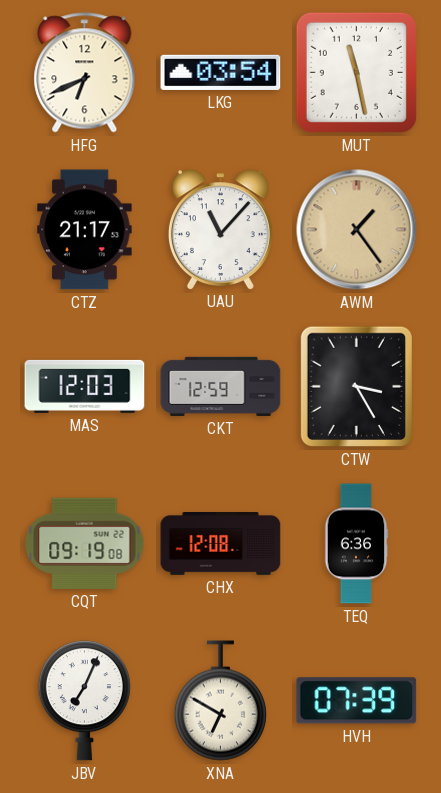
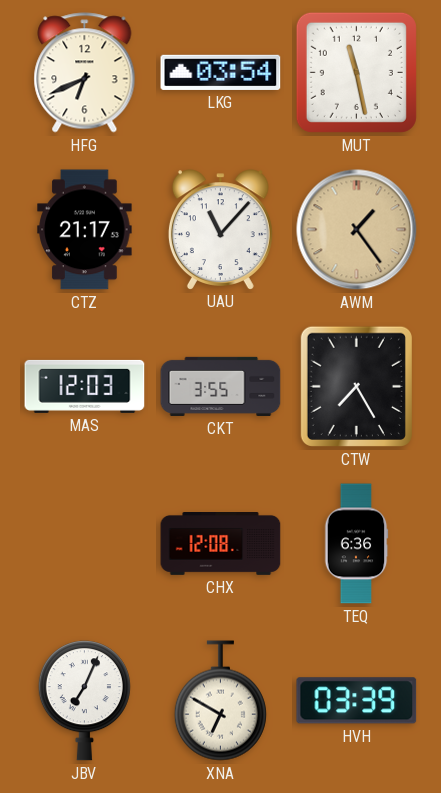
CKT: 12:59 -> 3:55
CTW: 3:25 -> 7:25
CQT: 09:19 -> none
HVH: 07:39 -> 03:39
